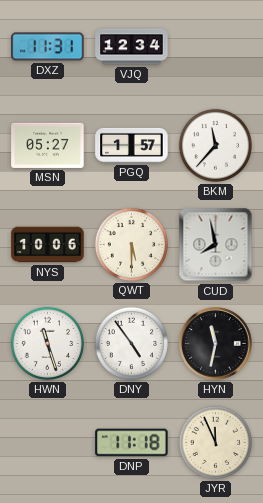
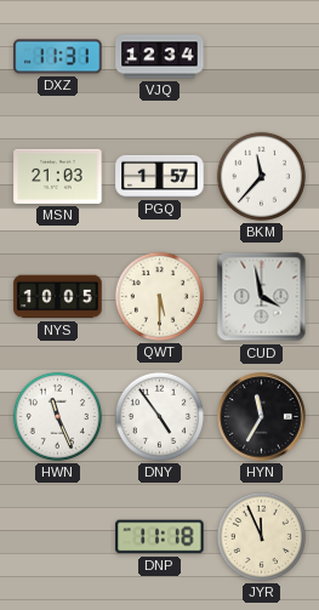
MSN: 05:27 -> 21:03
NYS: 10:06 -> 10:05
CUD: 7:58 -> 3:58
HWN: 11:27 -> 11:26
HYN: 11:32 -> 11:35
